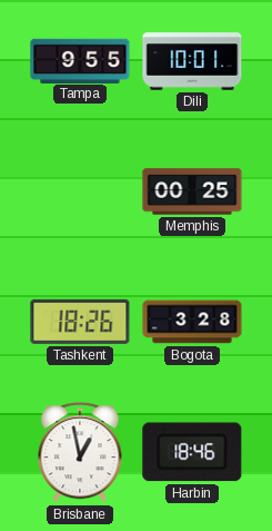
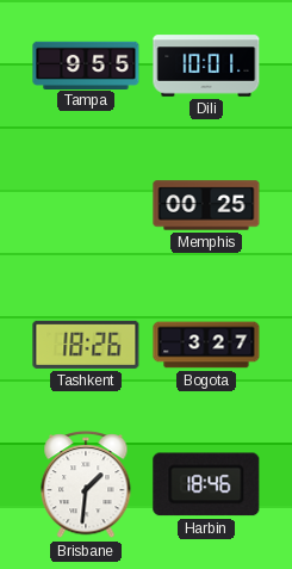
Bogota: 3:28 -> 3:27
Brisbane: 12:58 -> 1:31
